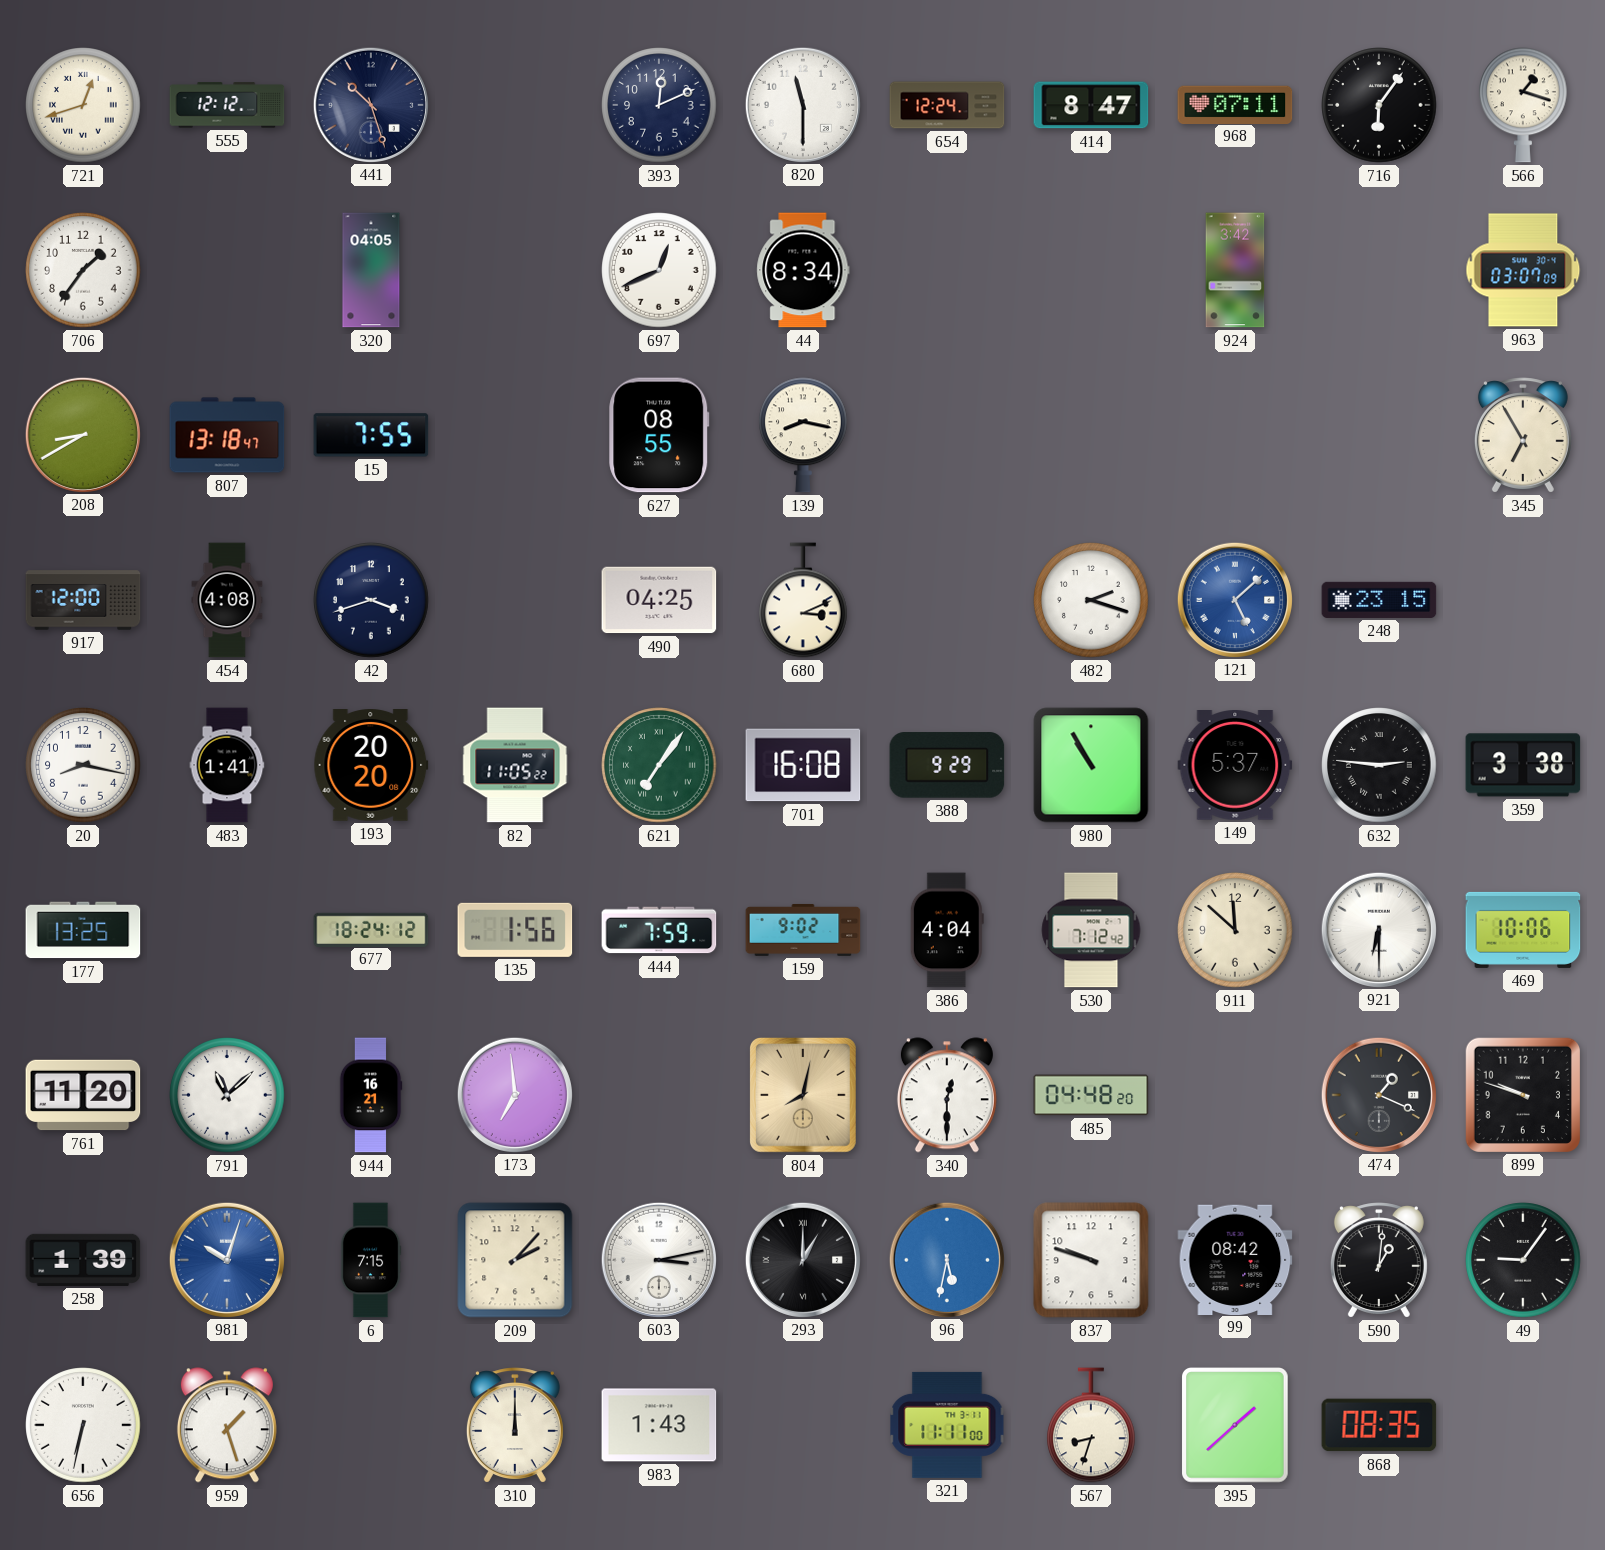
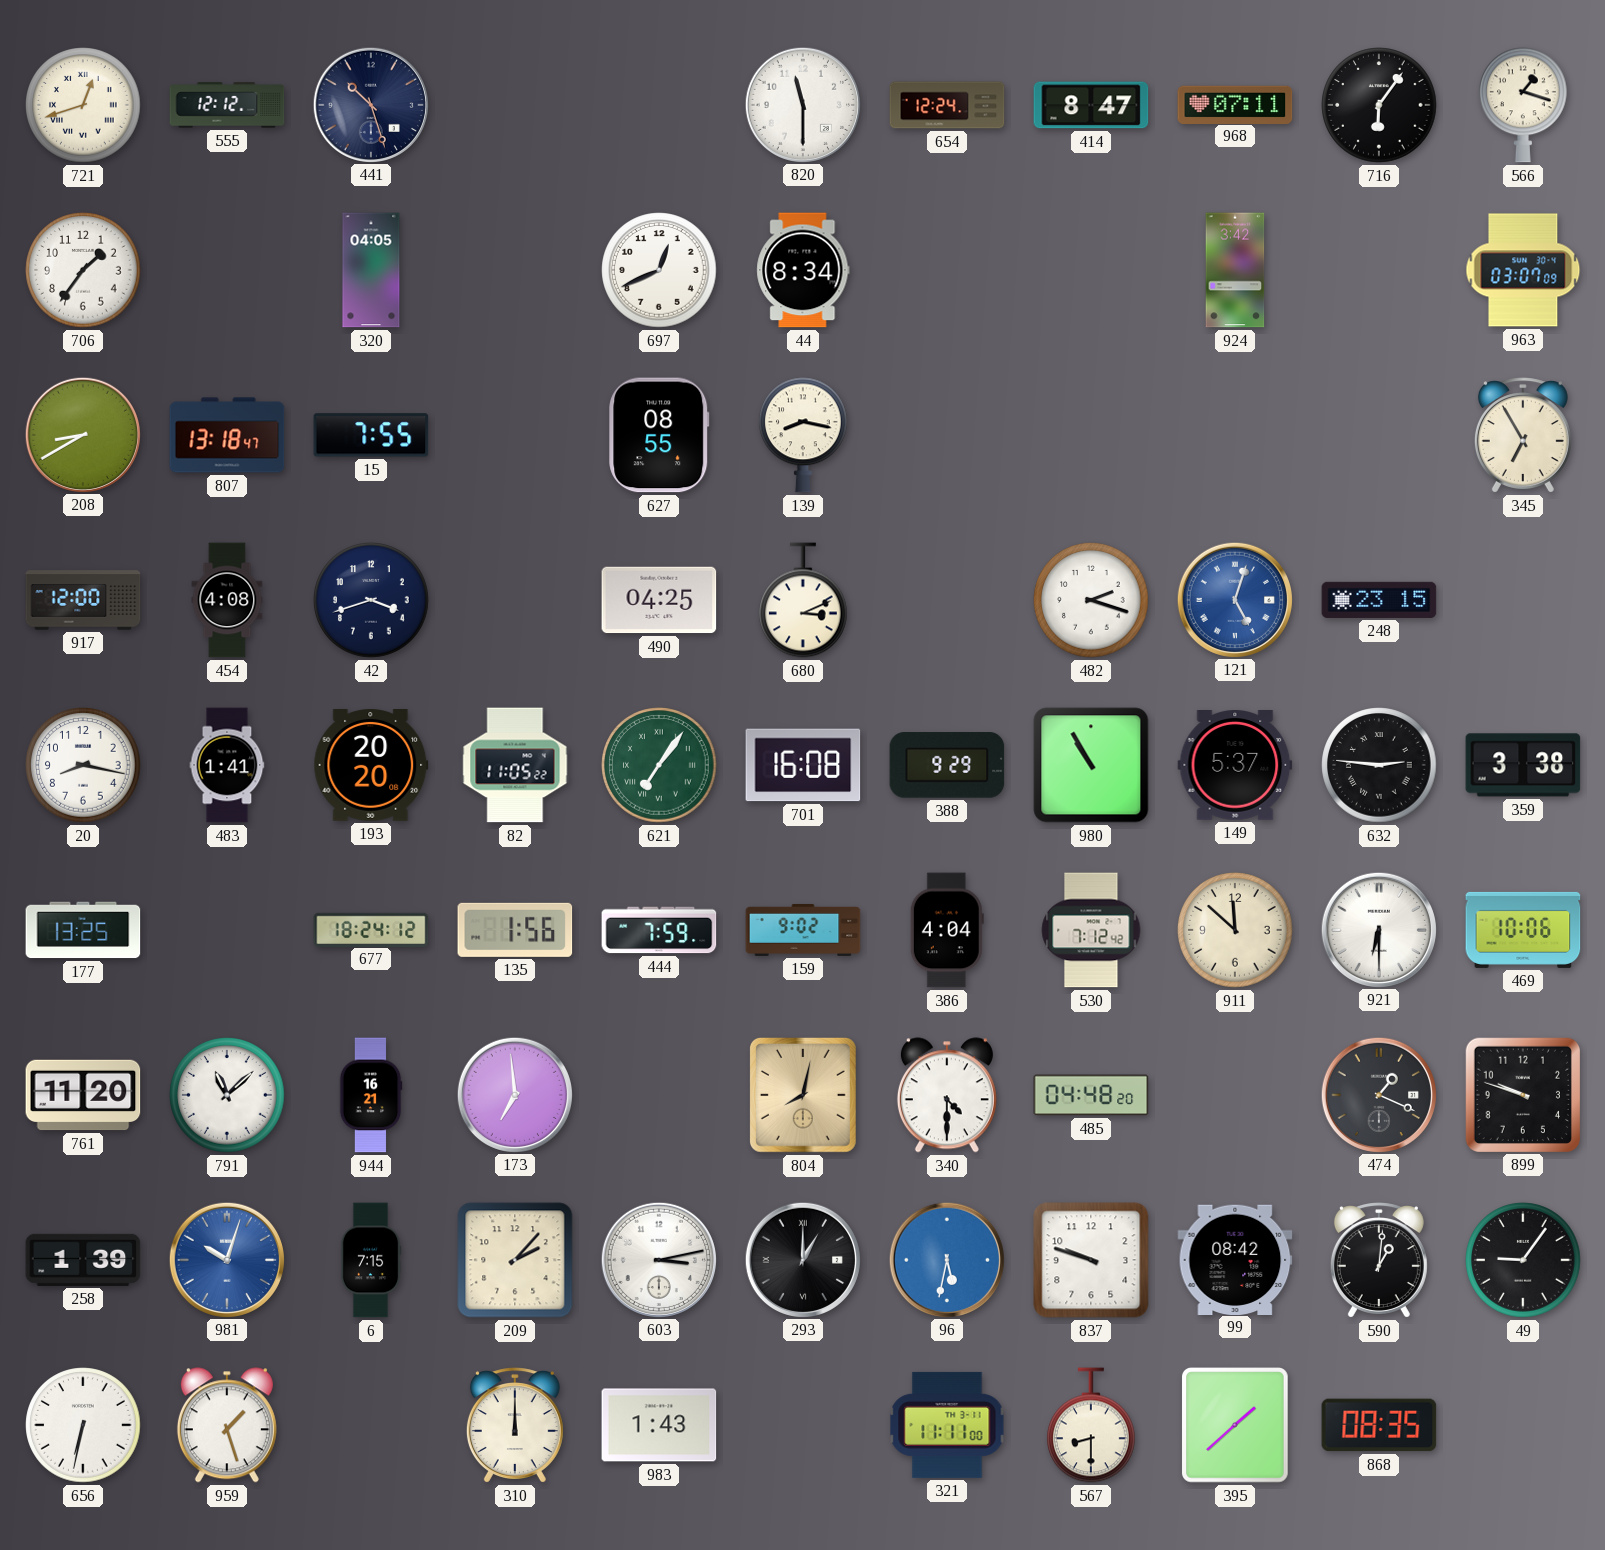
393: 12:11 -> none
121: 5:08 -> 5:03
340: 12:30 -> 4:30
567: 8:33 -> 8:30
